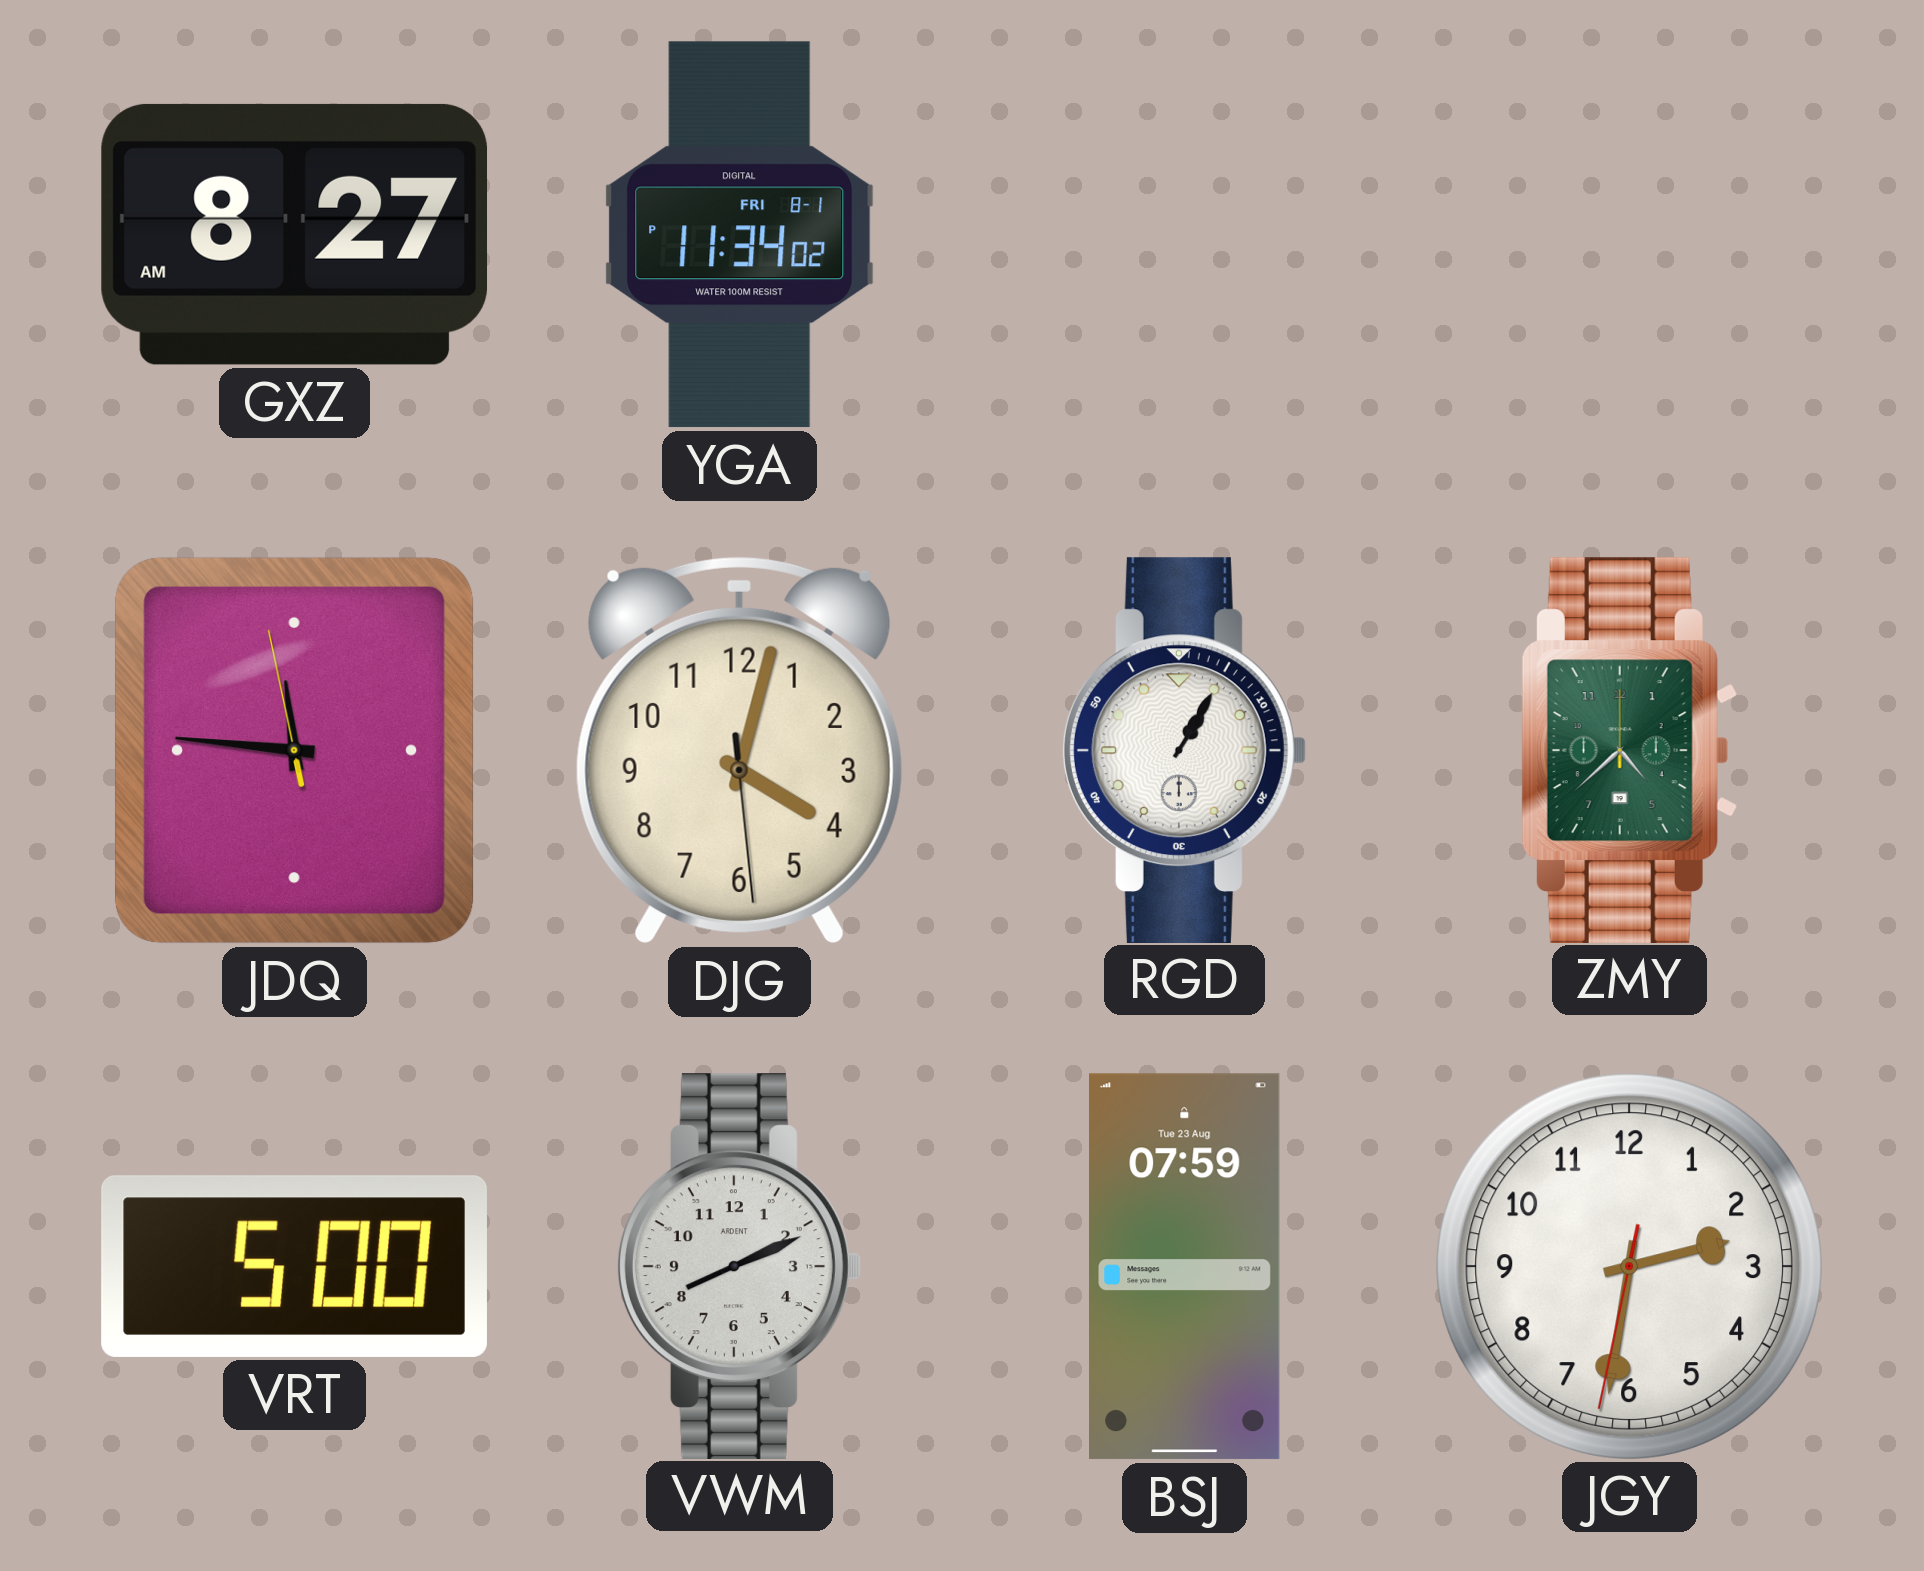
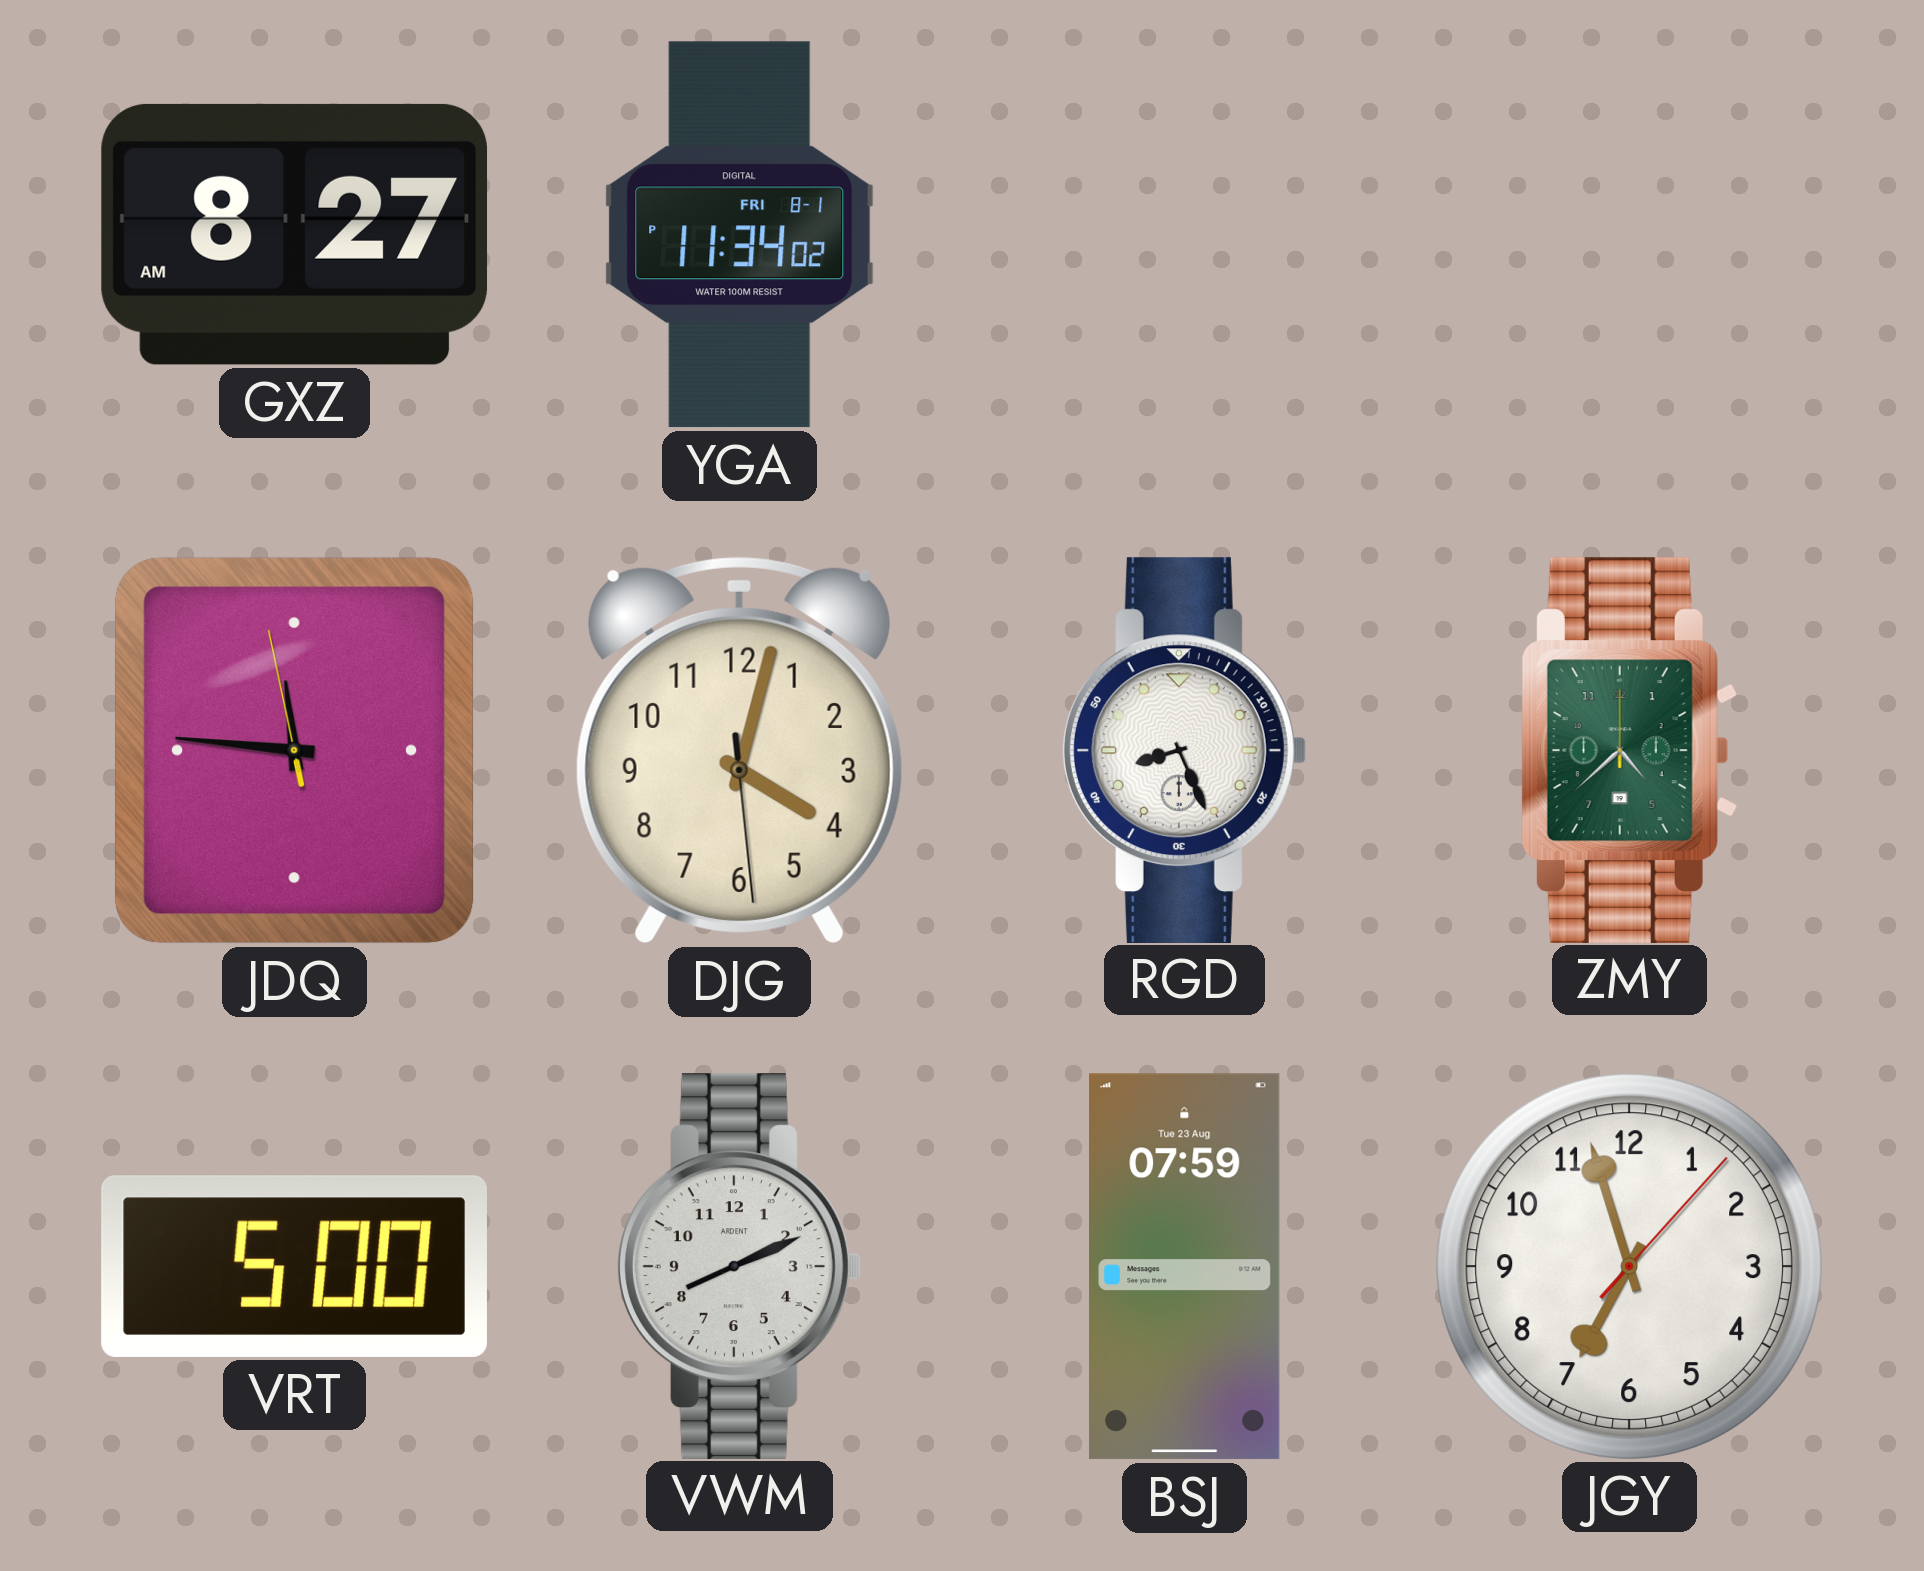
RGD: 1:05 -> 8:26
JGY: 2:31 -> 6:57
